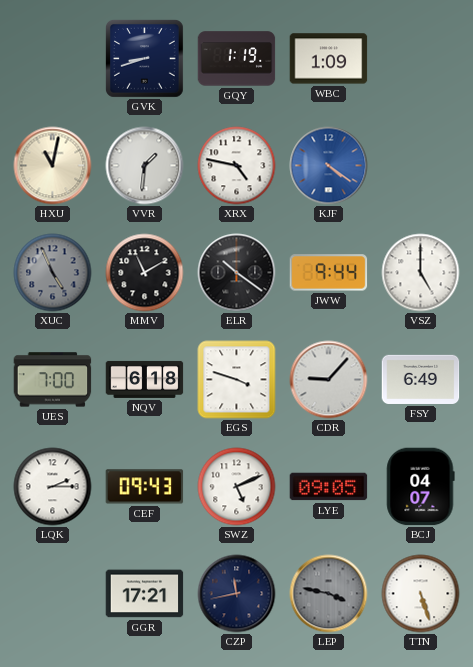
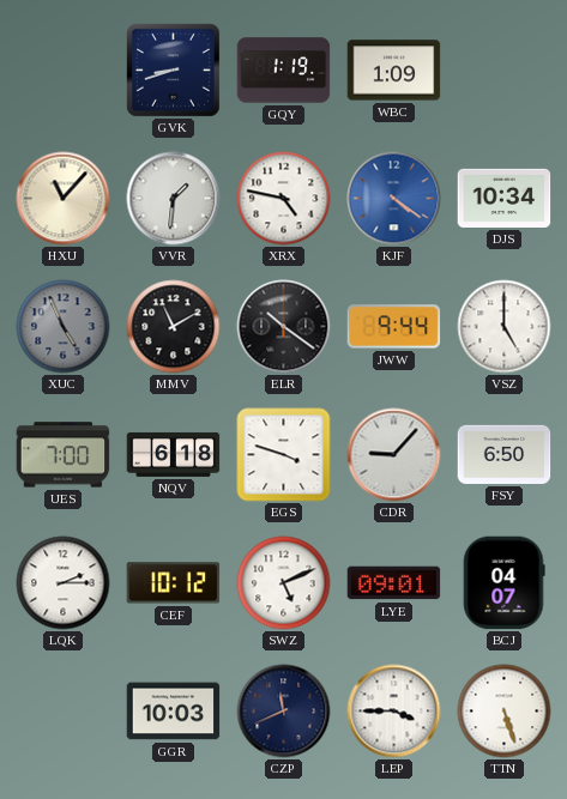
HXU: 11:02 -> 11:07
DJS: none -> 10:34
FSY: 6:49 -> 6:50
CEF: 09:43 -> 10:12
LYE: 09:05 -> 09:01
GGR: 17:21 -> 10:03
CZP: 11:43 -> 11:41
LEP: 3:47 -> 3:45
LEP dial: grey -> white
